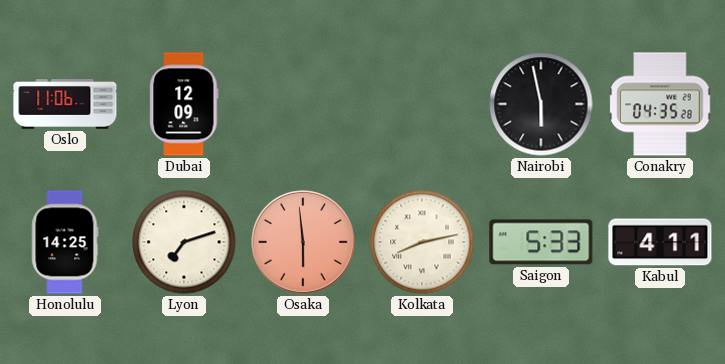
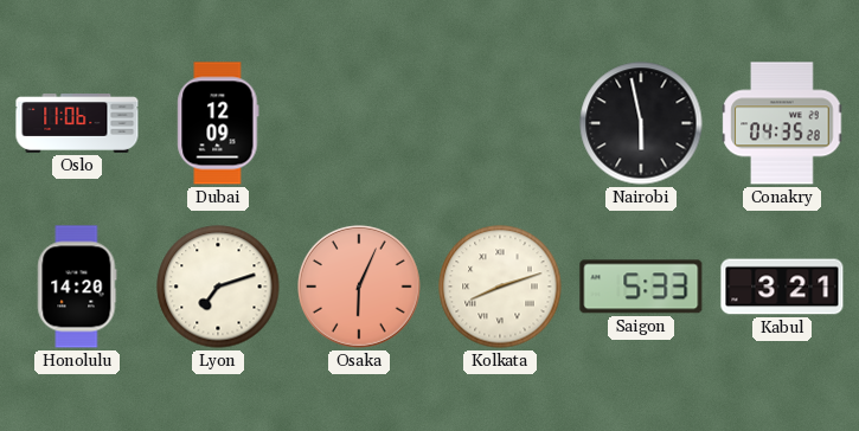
Honolulu: 14:25 -> 14:20
Osaka: 5:59 -> 6:04
Kolkata: 8:13 -> 8:12
Kabul: 4:11 -> 3:21
